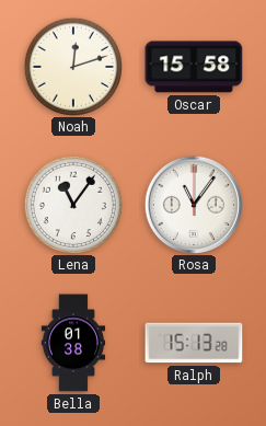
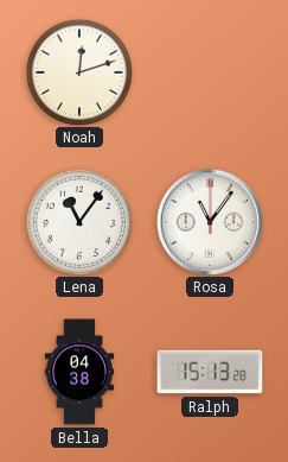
Oscar: 15:58 -> none
Bella: 01:38 -> 04:38
